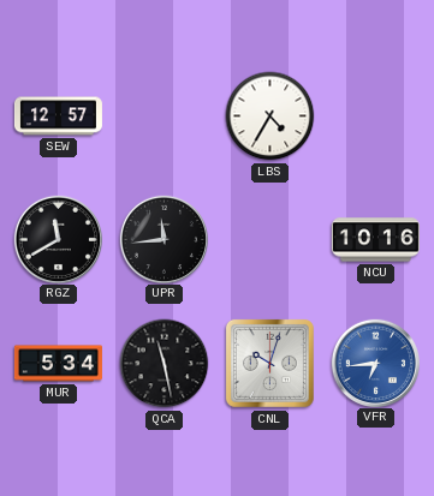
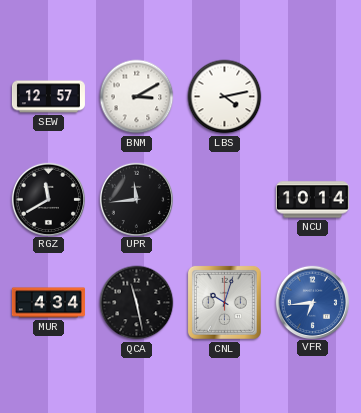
BNM: none -> 3:10
LBS: 4:35 -> 4:13
NCU: 10:16 -> 10:14
MUR: 5:34 -> 4:34
